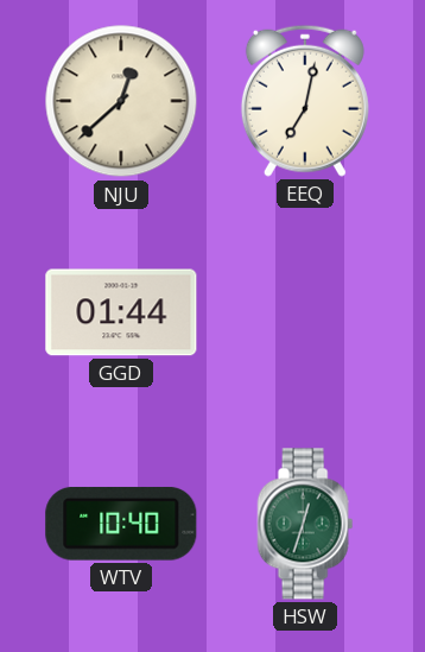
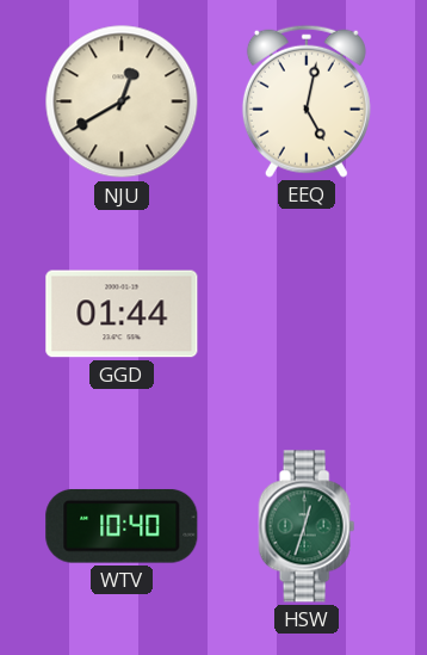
NJU: 12:38 -> 12:40
EEQ: 7:02 -> 5:02
